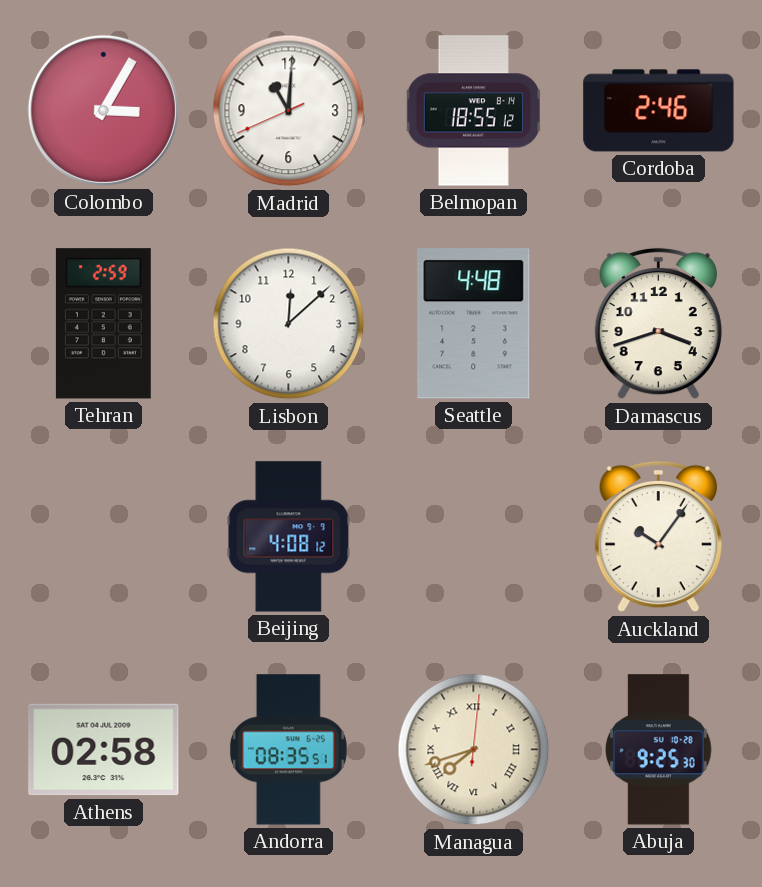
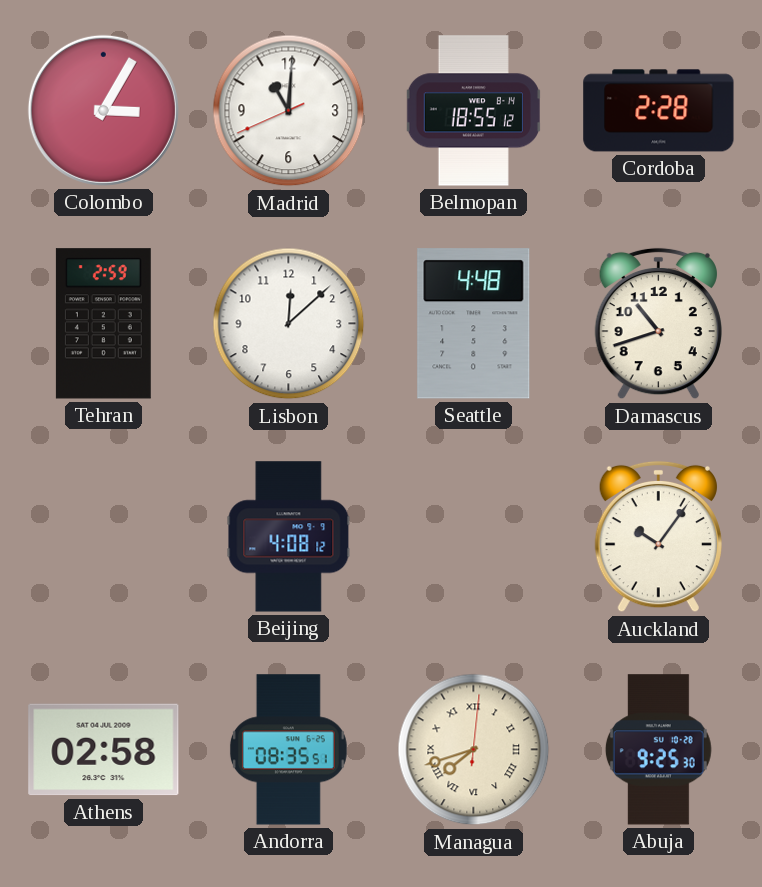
Cordoba: 2:46 -> 2:28
Damascus: 3:42 -> 10:42
